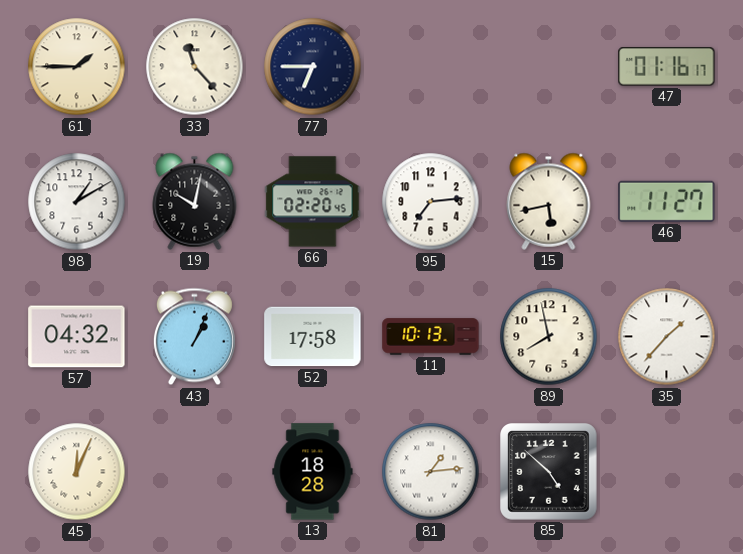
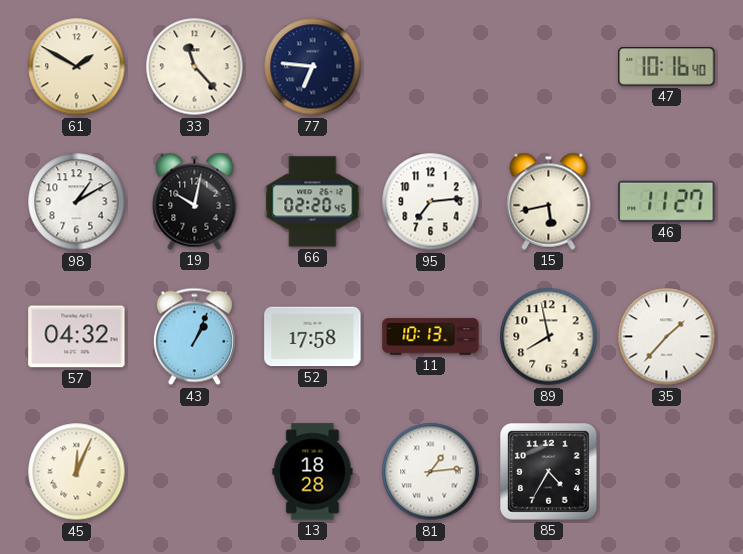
61: 1:45 -> 1:50
77: 6:45 -> 6:46
47: 01:16 -> 10:16
85: 4:52 -> 4:35
